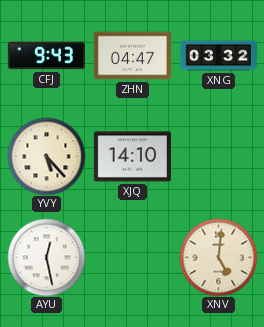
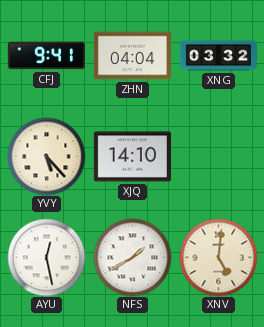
CFJ: 9:43 -> 9:41
ZHN: 04:47 -> 04:04
NFS: none -> 1:40
